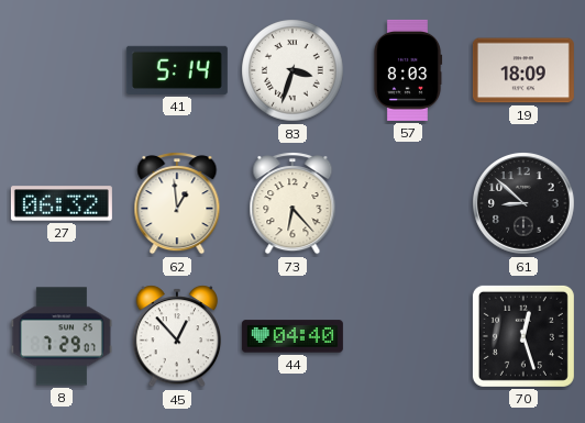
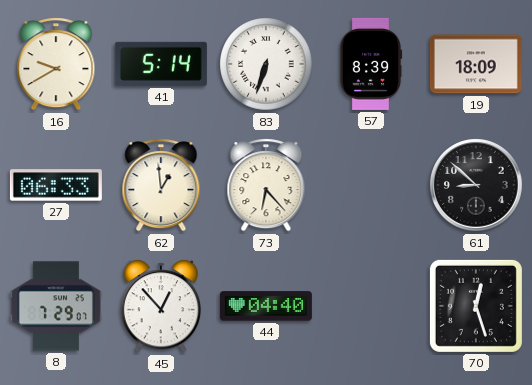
16: none -> 9:40
83: 3:33 -> 6:33
57: 8:03 -> 8:39
27: 06:32 -> 06:33
